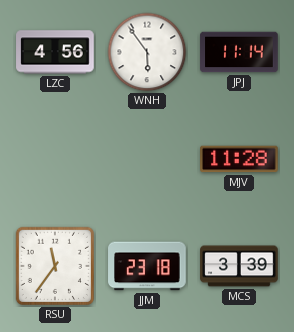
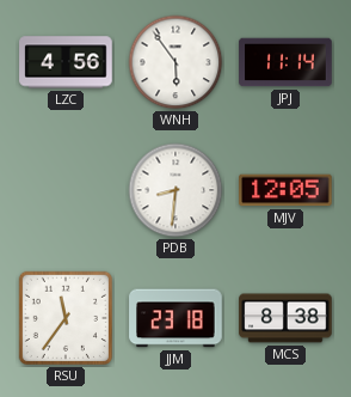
PDB: none -> 8:31
MJV: 11:28 -> 12:05
MCS: 3:39 -> 8:38
